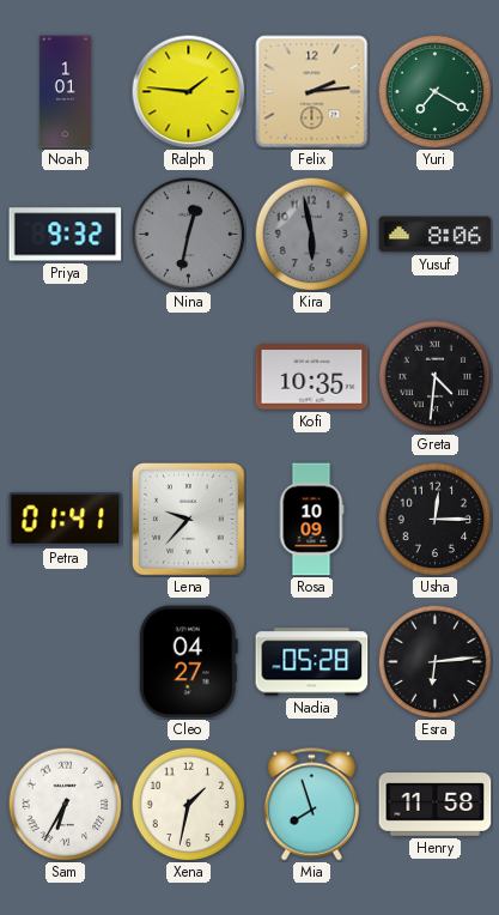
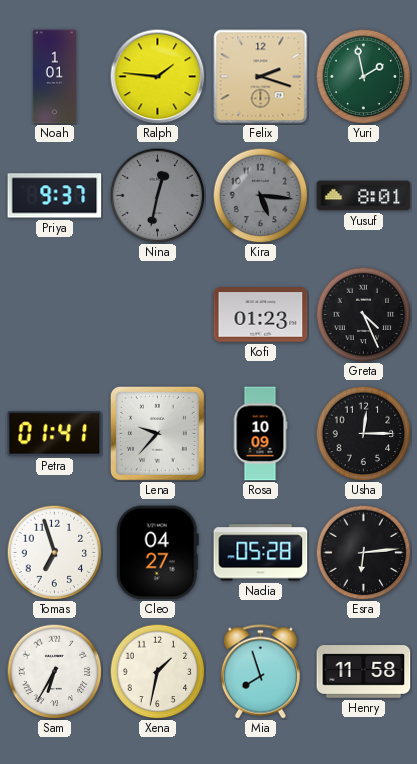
Felix: 2:14 -> 2:18
Yuri: 7:20 -> 1:58
Priya: 9:32 -> 9:37
Kira: 5:58 -> 5:16
Yusuf: 8:06 -> 8:01
Kofi: 10:35 -> 01:23
Greta: 4:31 -> 4:26
Tomas: none -> 6:57
